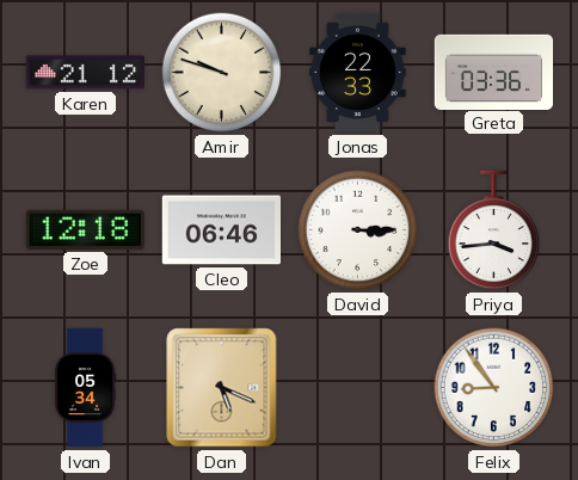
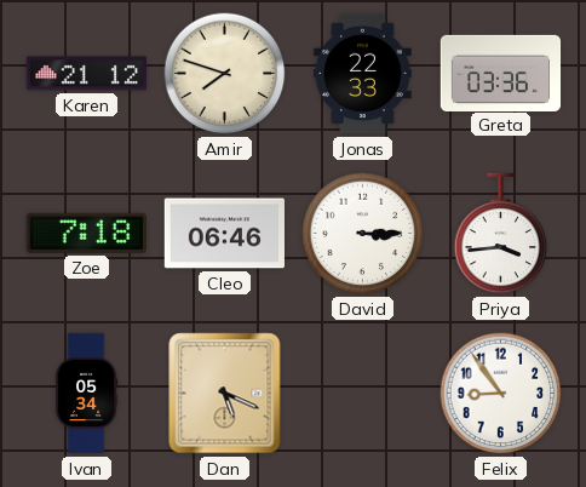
Amir: 9:48 -> 7:48
Zoe: 12:18 -> 7:18
